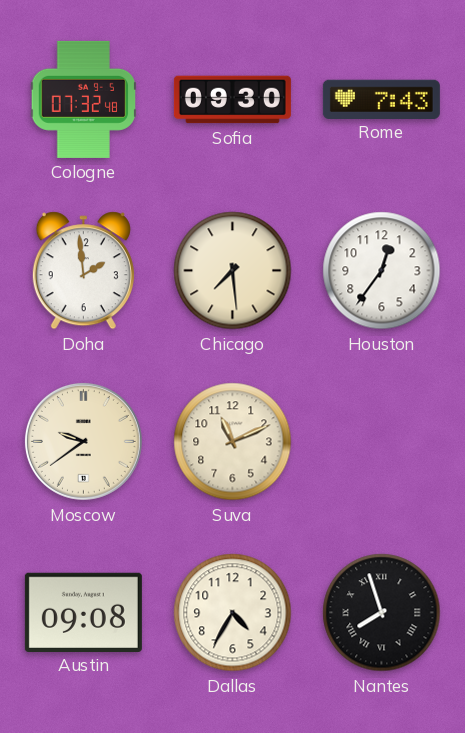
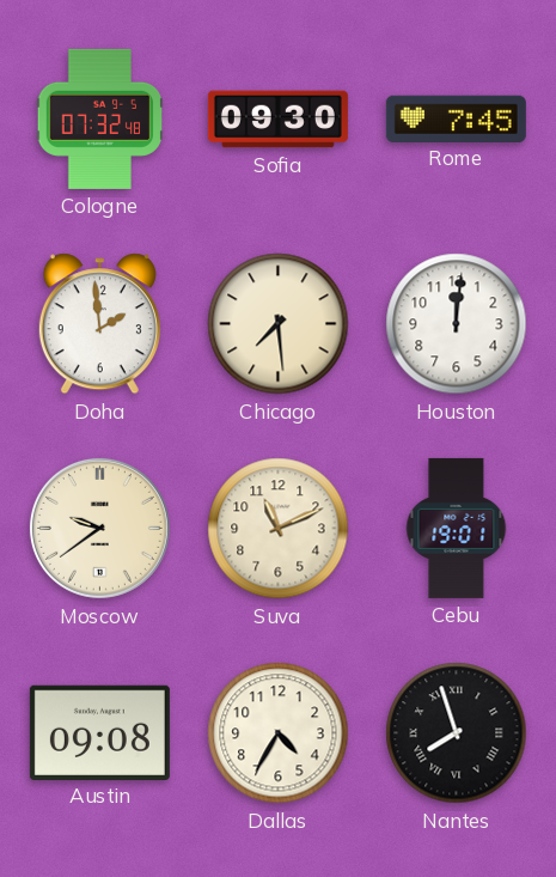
Rome: 7:43 -> 7:45
Houston: 12:36 -> 12:01
Cebu: none -> 19:01
